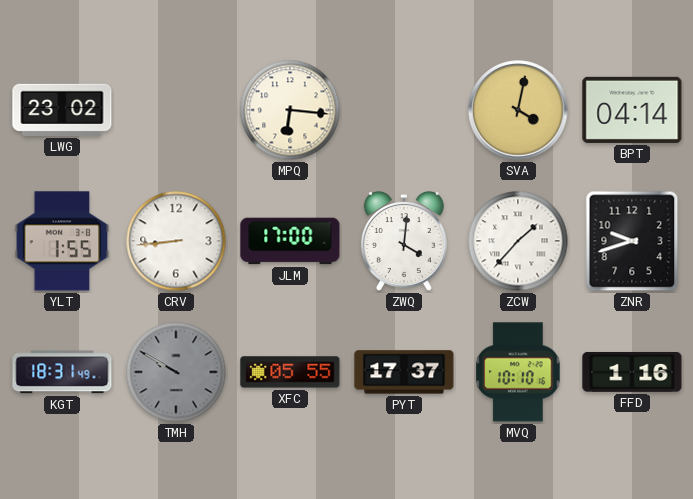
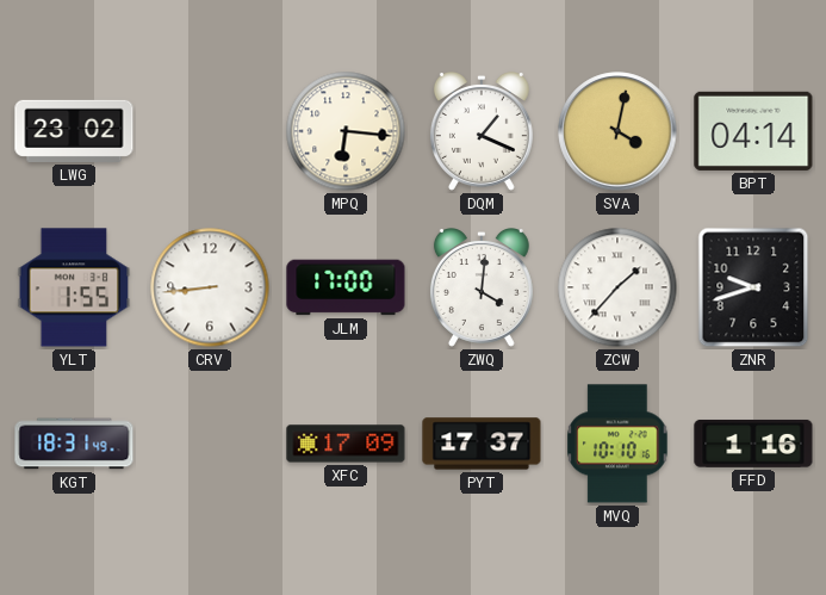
DQM: none -> 1:19
TMH: 9:50 -> none
XFC: 05:55 -> 17:09
